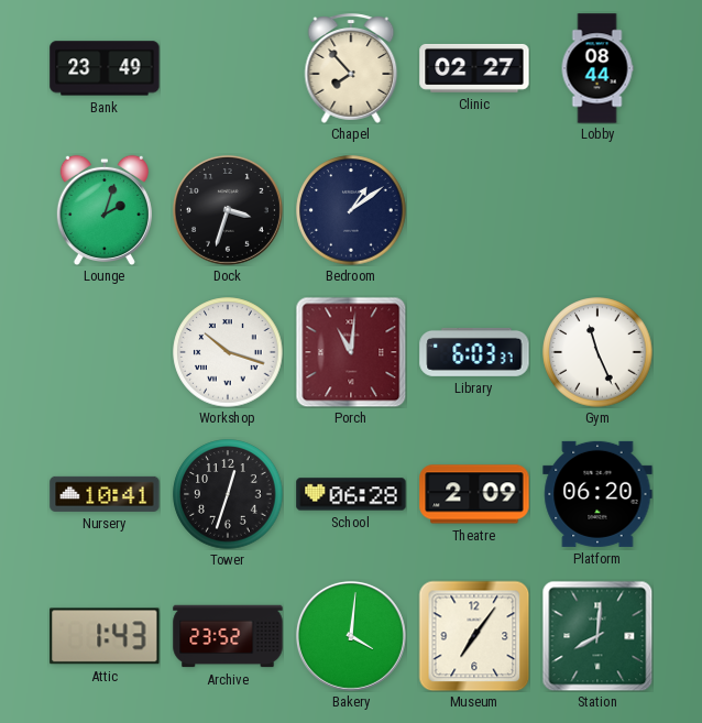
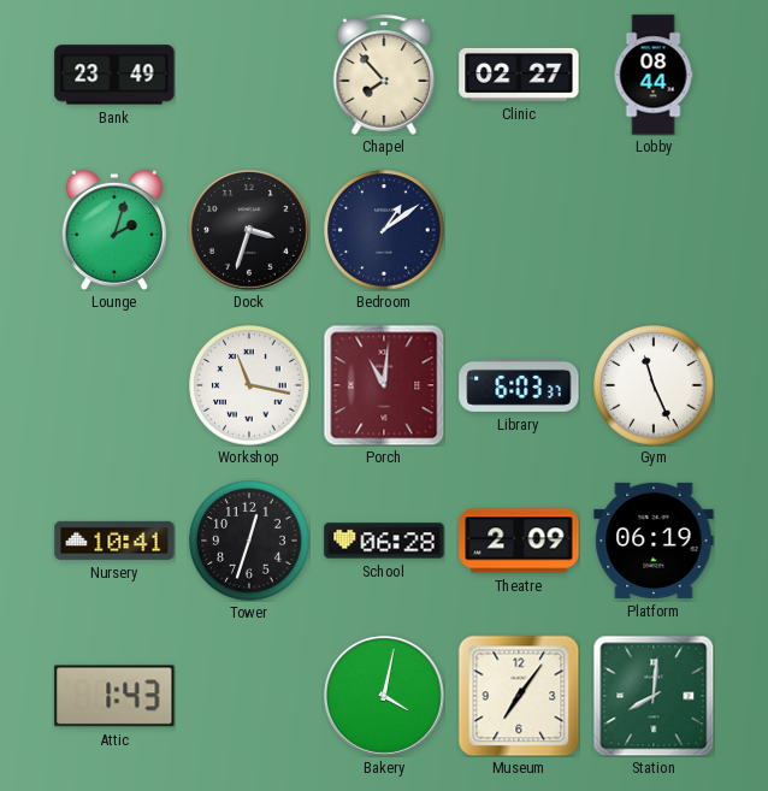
Workshop: 10:18 -> 11:17
Platform: 06:20 -> 06:19
Archive: 23:52 -> none
Bakery: 4:01 -> 4:02
